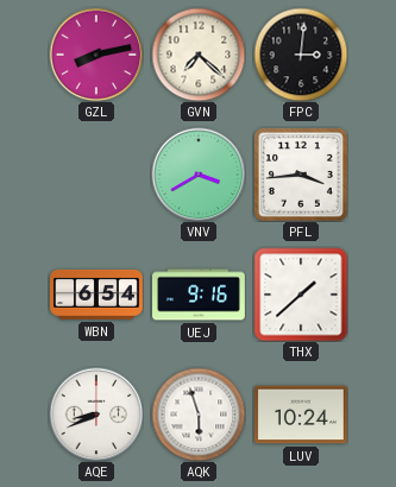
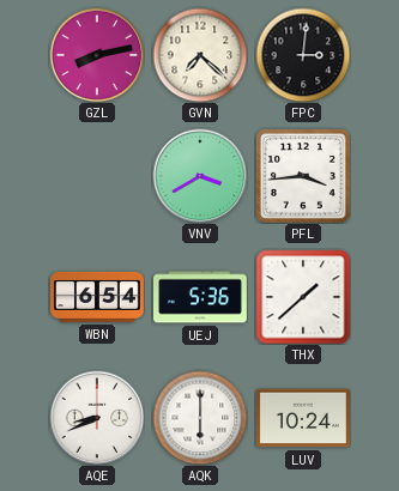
UEJ: 9:16 -> 5:36
AQK: 5:57 -> 6:00
